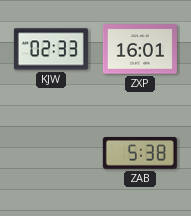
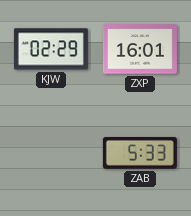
KJW: 02:33 -> 02:29
ZAB: 5:38 -> 5:33
